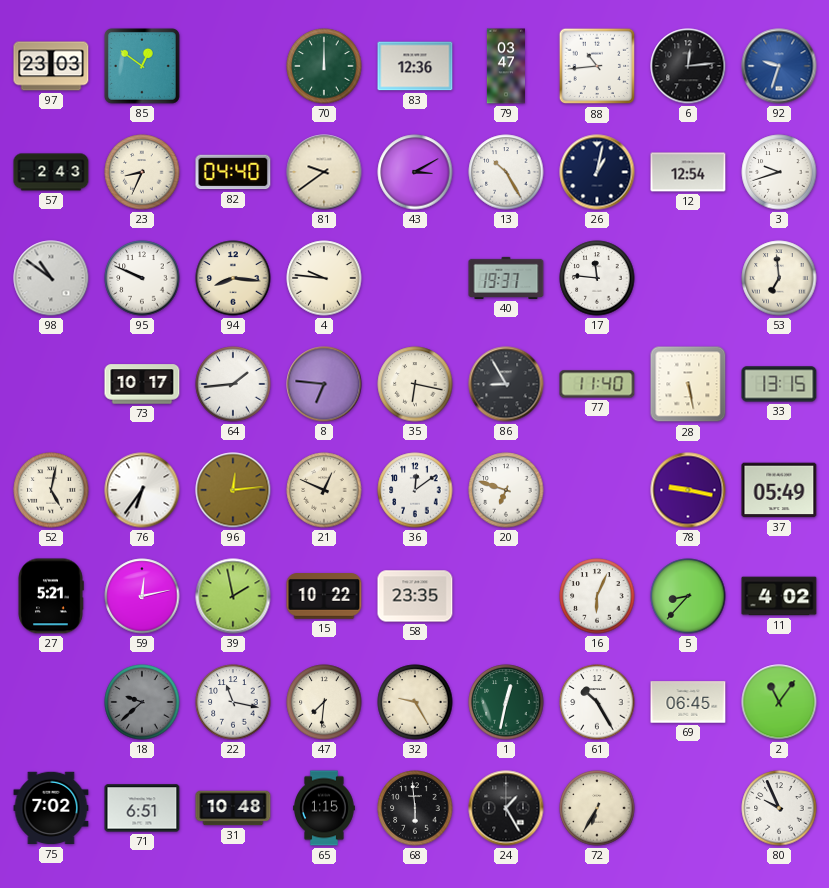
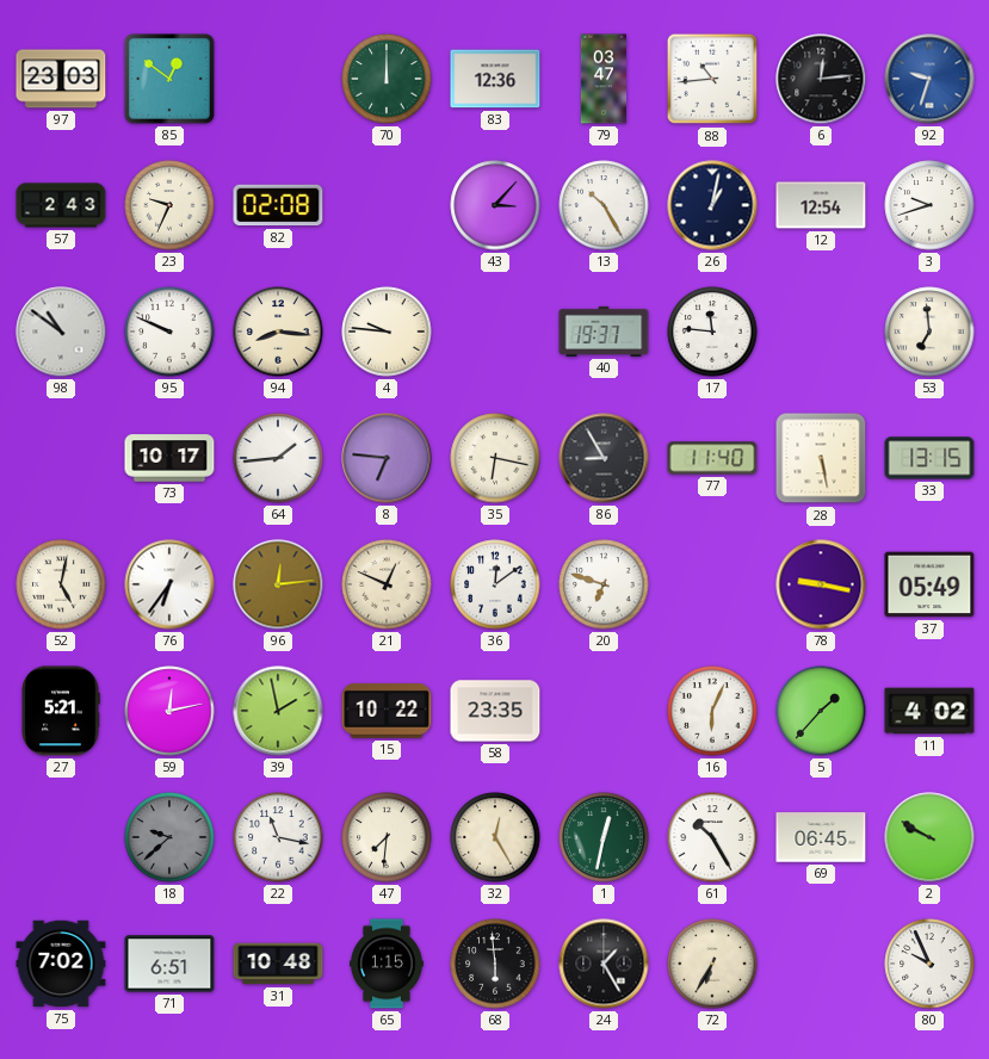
23: 8:34 -> 9:34
82: 04:40 -> 02:08
81: 9:39 -> none
43: 3:10 -> 3:07
5: 8:37 -> 1:37
32: 9:25 -> 12:25
2: 11:06 -> 9:50
